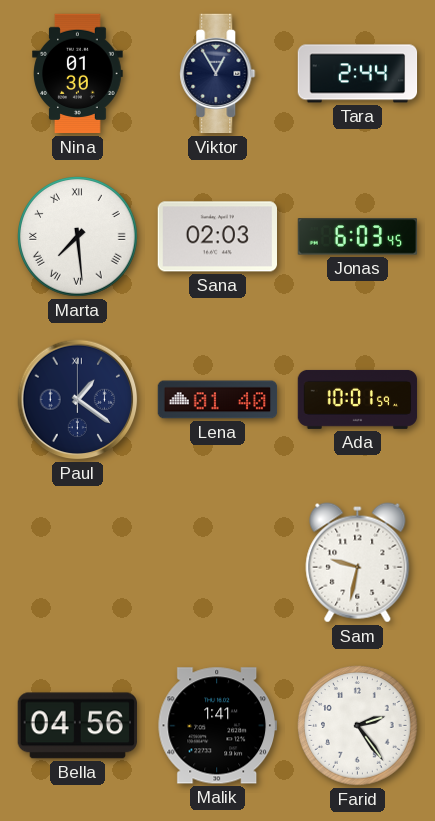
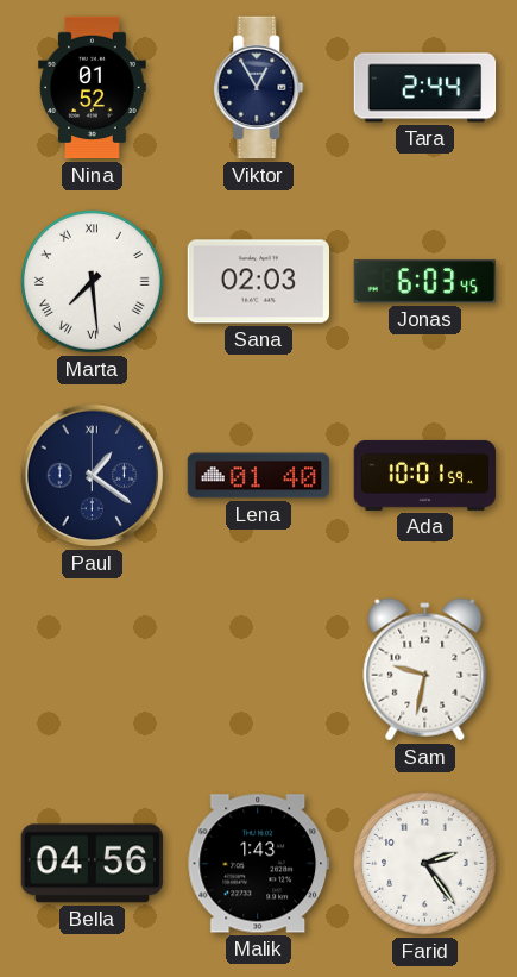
Nina: 01:30 -> 01:52
Malik: 1:41 -> 1:43
